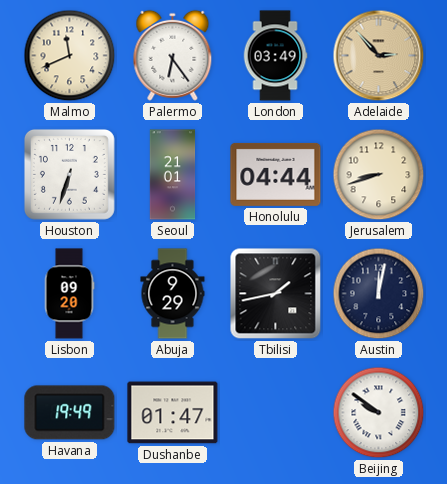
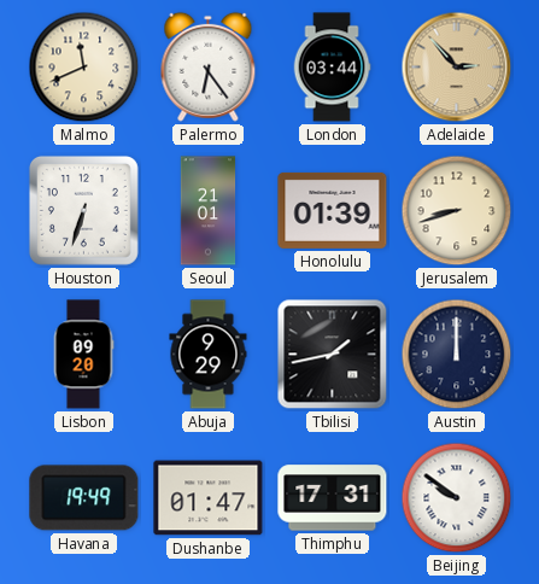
London: 03:49 -> 03:44
Honolulu: 04:44 -> 01:39
Austin: 12:02 -> 12:00
Thimphu: none -> 17:31
